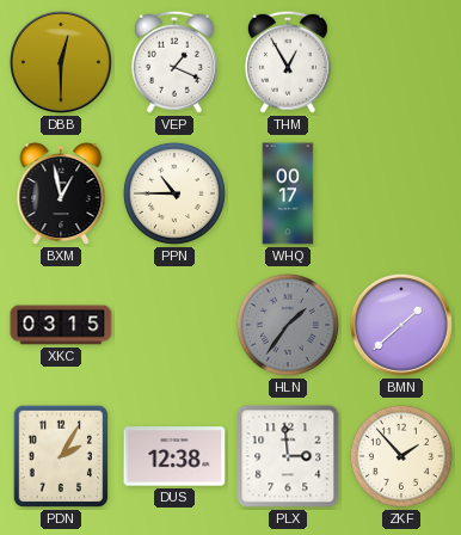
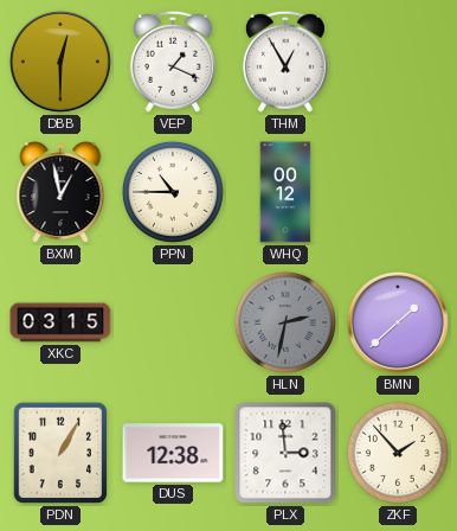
WHQ: 00:17 -> 00:12
HLN: 1:36 -> 2:32
PDN: 2:05 -> 1:05
